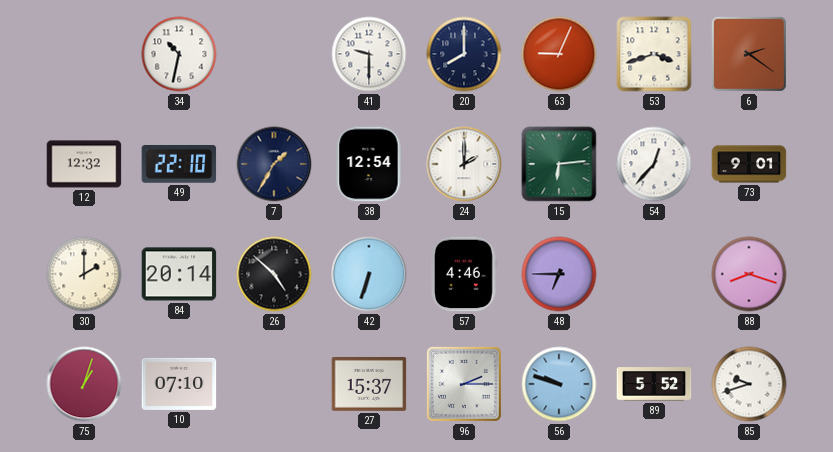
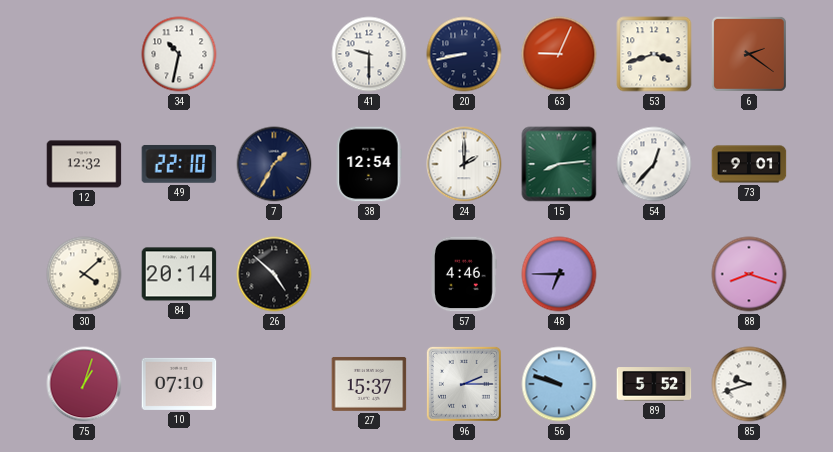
20: 8:00 -> 8:43
15: 6:14 -> 8:14
30: 2:00 -> 4:08
42: 6:33 -> none
